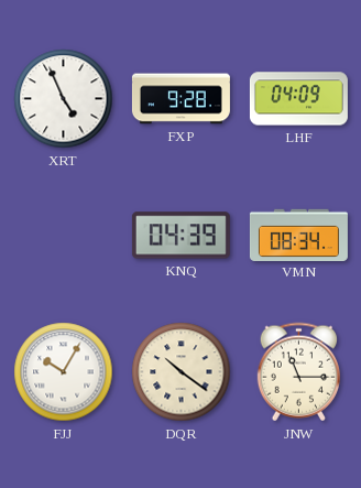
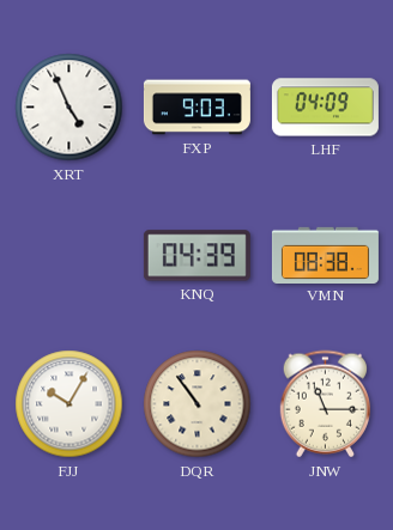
FXP: 9:28 -> 9:03
VMN: 08:34 -> 08:38
DQR: 10:21 -> 10:54
